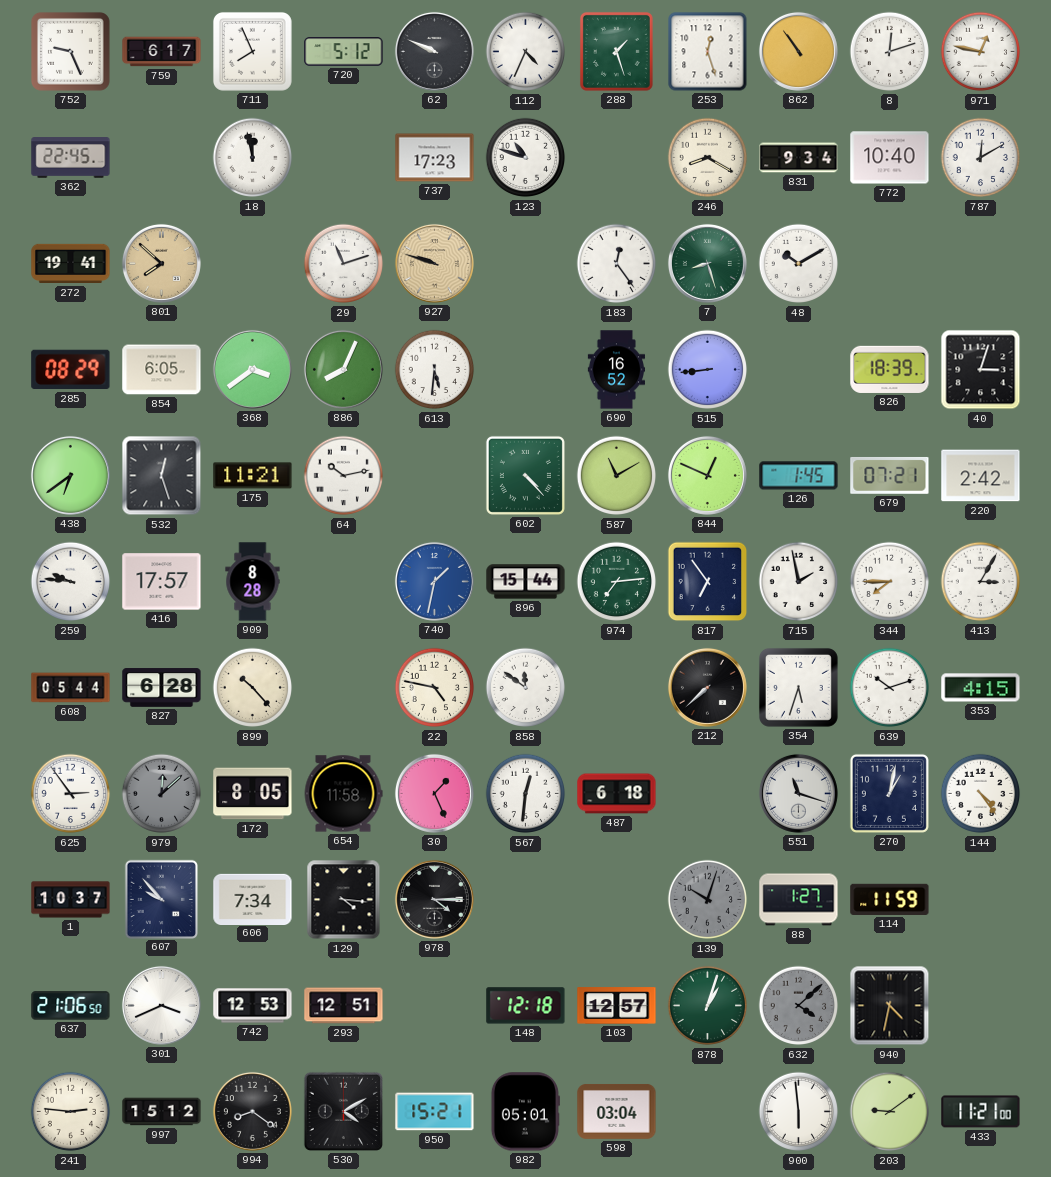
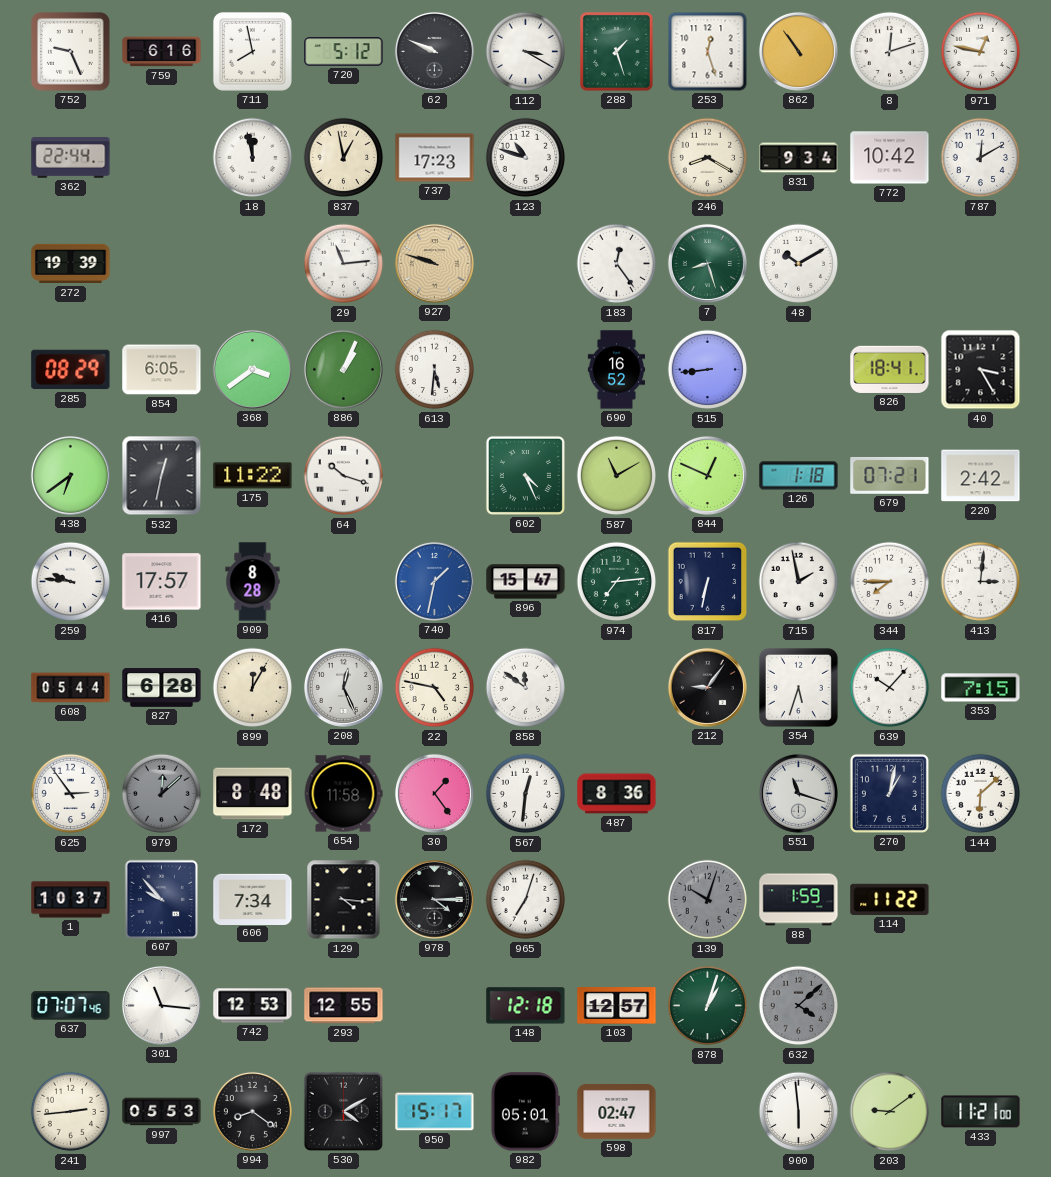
759: 6:17 -> 6:16
711: 7:56 -> 7:58
112: 4:34 -> 3:20
362: 22:45 -> 22:44
837: none -> 12:58
772: 10:40 -> 10:42
272: 19:41 -> 19:39
801: 7:52 -> none
29: 11:12 -> 11:14
886: 8:04 -> 1:04
826: 18:39 -> 18:41
40: 3:03 -> 3:25
532: 12:27 -> 12:32
175: 11:21 -> 11:22
64: 10:13 -> 10:18
602: 4:23 -> 4:26
126: 1:45 -> 1:18
896: 15:44 -> 15:47
817: 6:54 -> 6:32
413: 3:05 -> 3:01
899: 10:23 -> 12:05
208: none -> 12:26
212: 7:38 -> 9:06
639: 10:12 -> 10:07
353: 4:15 -> 7:15
172: 8:05 -> 8:48
30: 1:26 -> 1:24
487: 6:18 -> 8:36
144: 4:24 -> 6:08
965: none -> 7:03
88: 1:27 -> 1:59
114: 11:59 -> 11:22
637: 21:06 -> 07:07
301: 3:41 -> 11:16
293: 12:51 -> 12:55
940: 4:32 -> none
241: 2:46 -> 2:44
997: 15:12 -> 05:53
950: 15:21 -> 15:17
598: 03:04 -> 02:47
